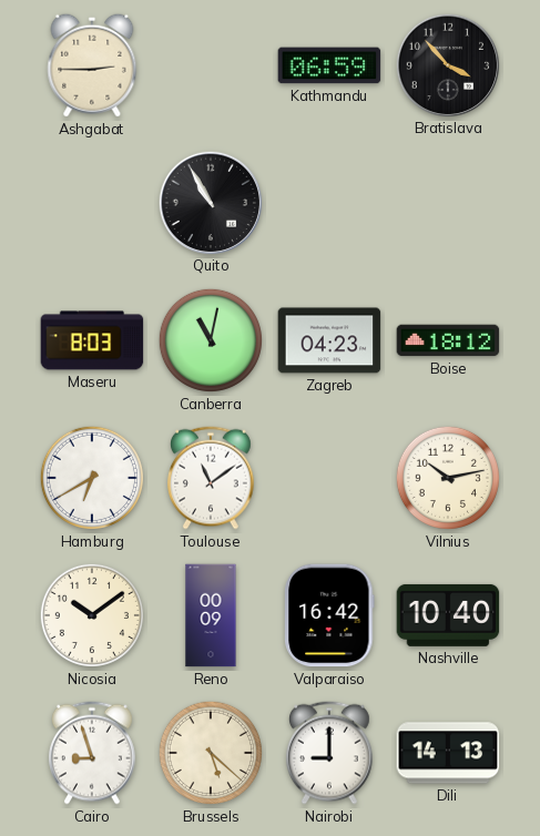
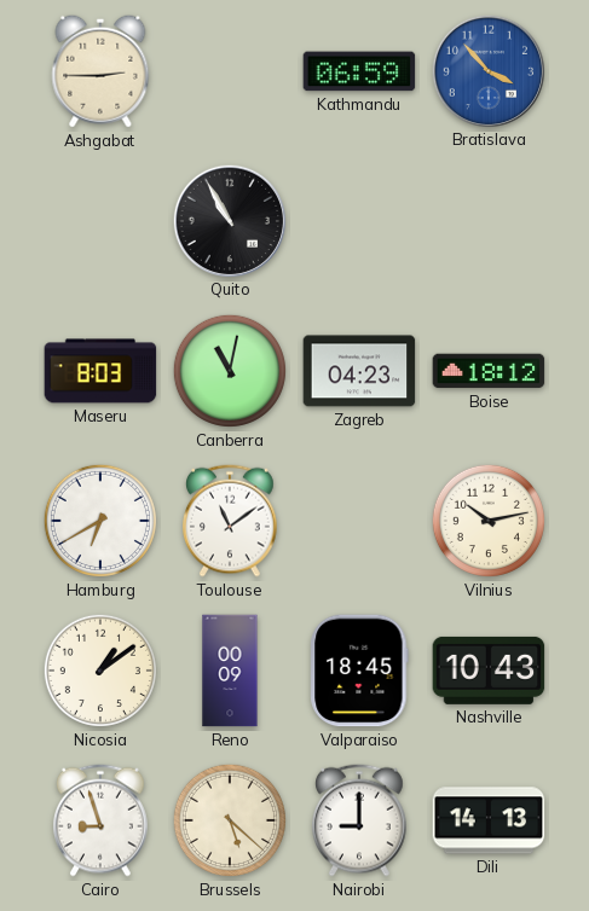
Bratislava dial: black -> blue
Nicosia: 10:09 -> 1:09
Valparaiso: 16:42 -> 18:45
Nashville: 10:40 -> 10:43
